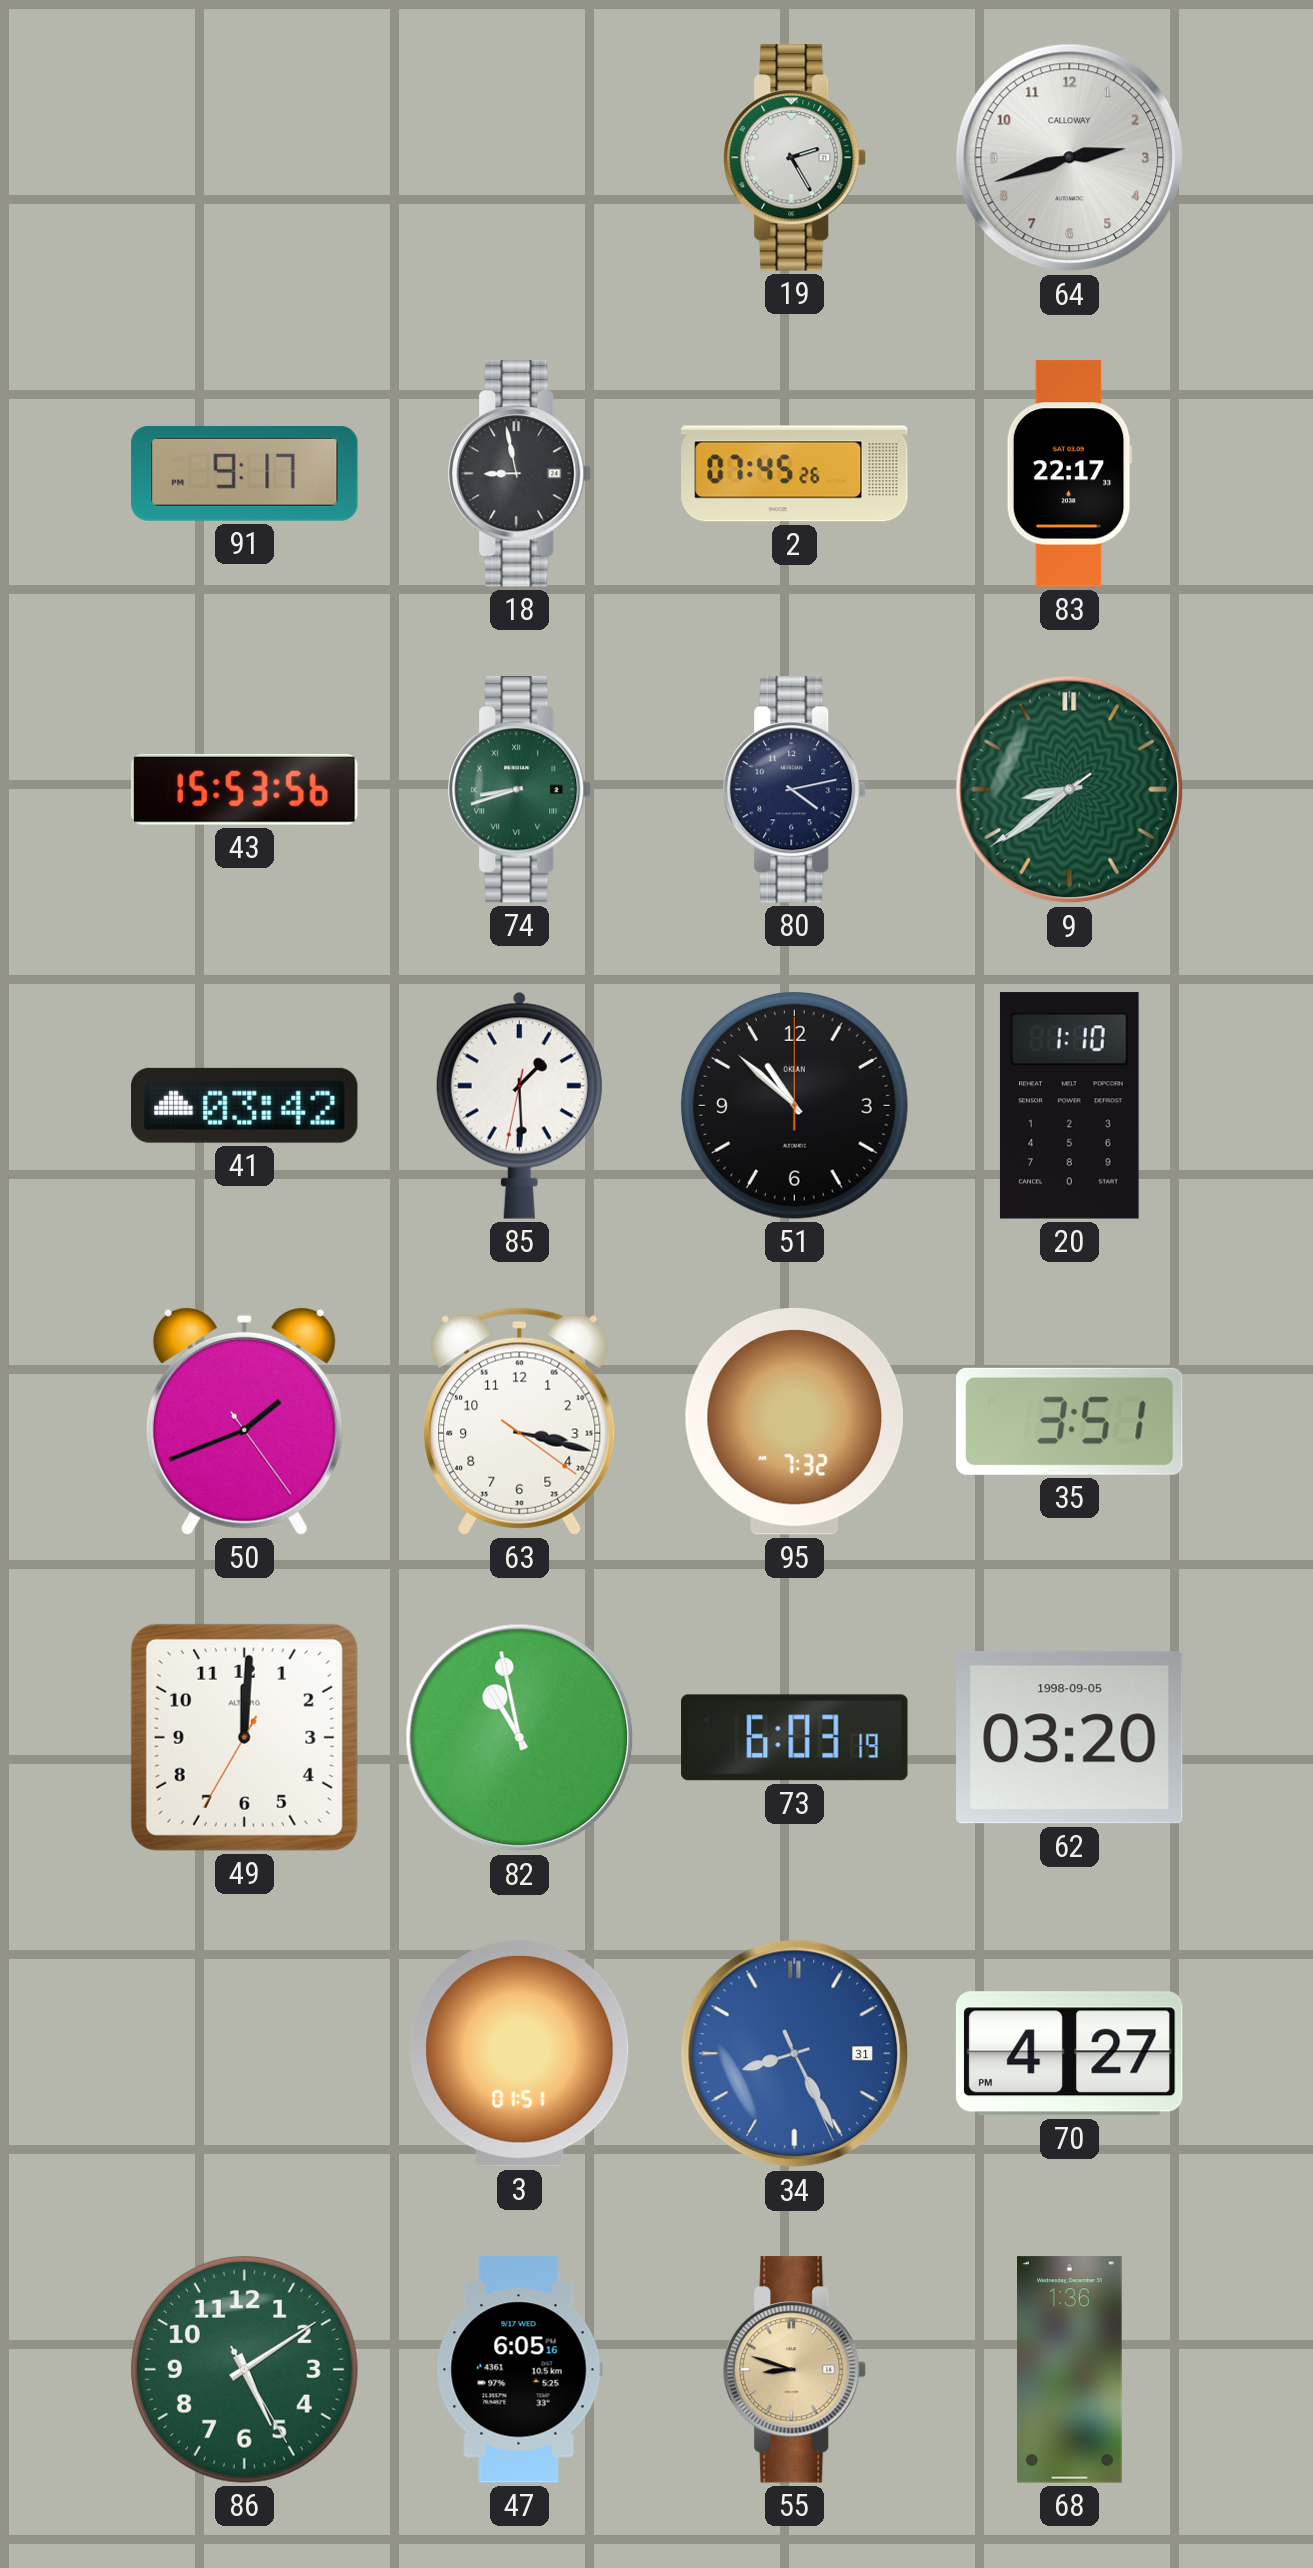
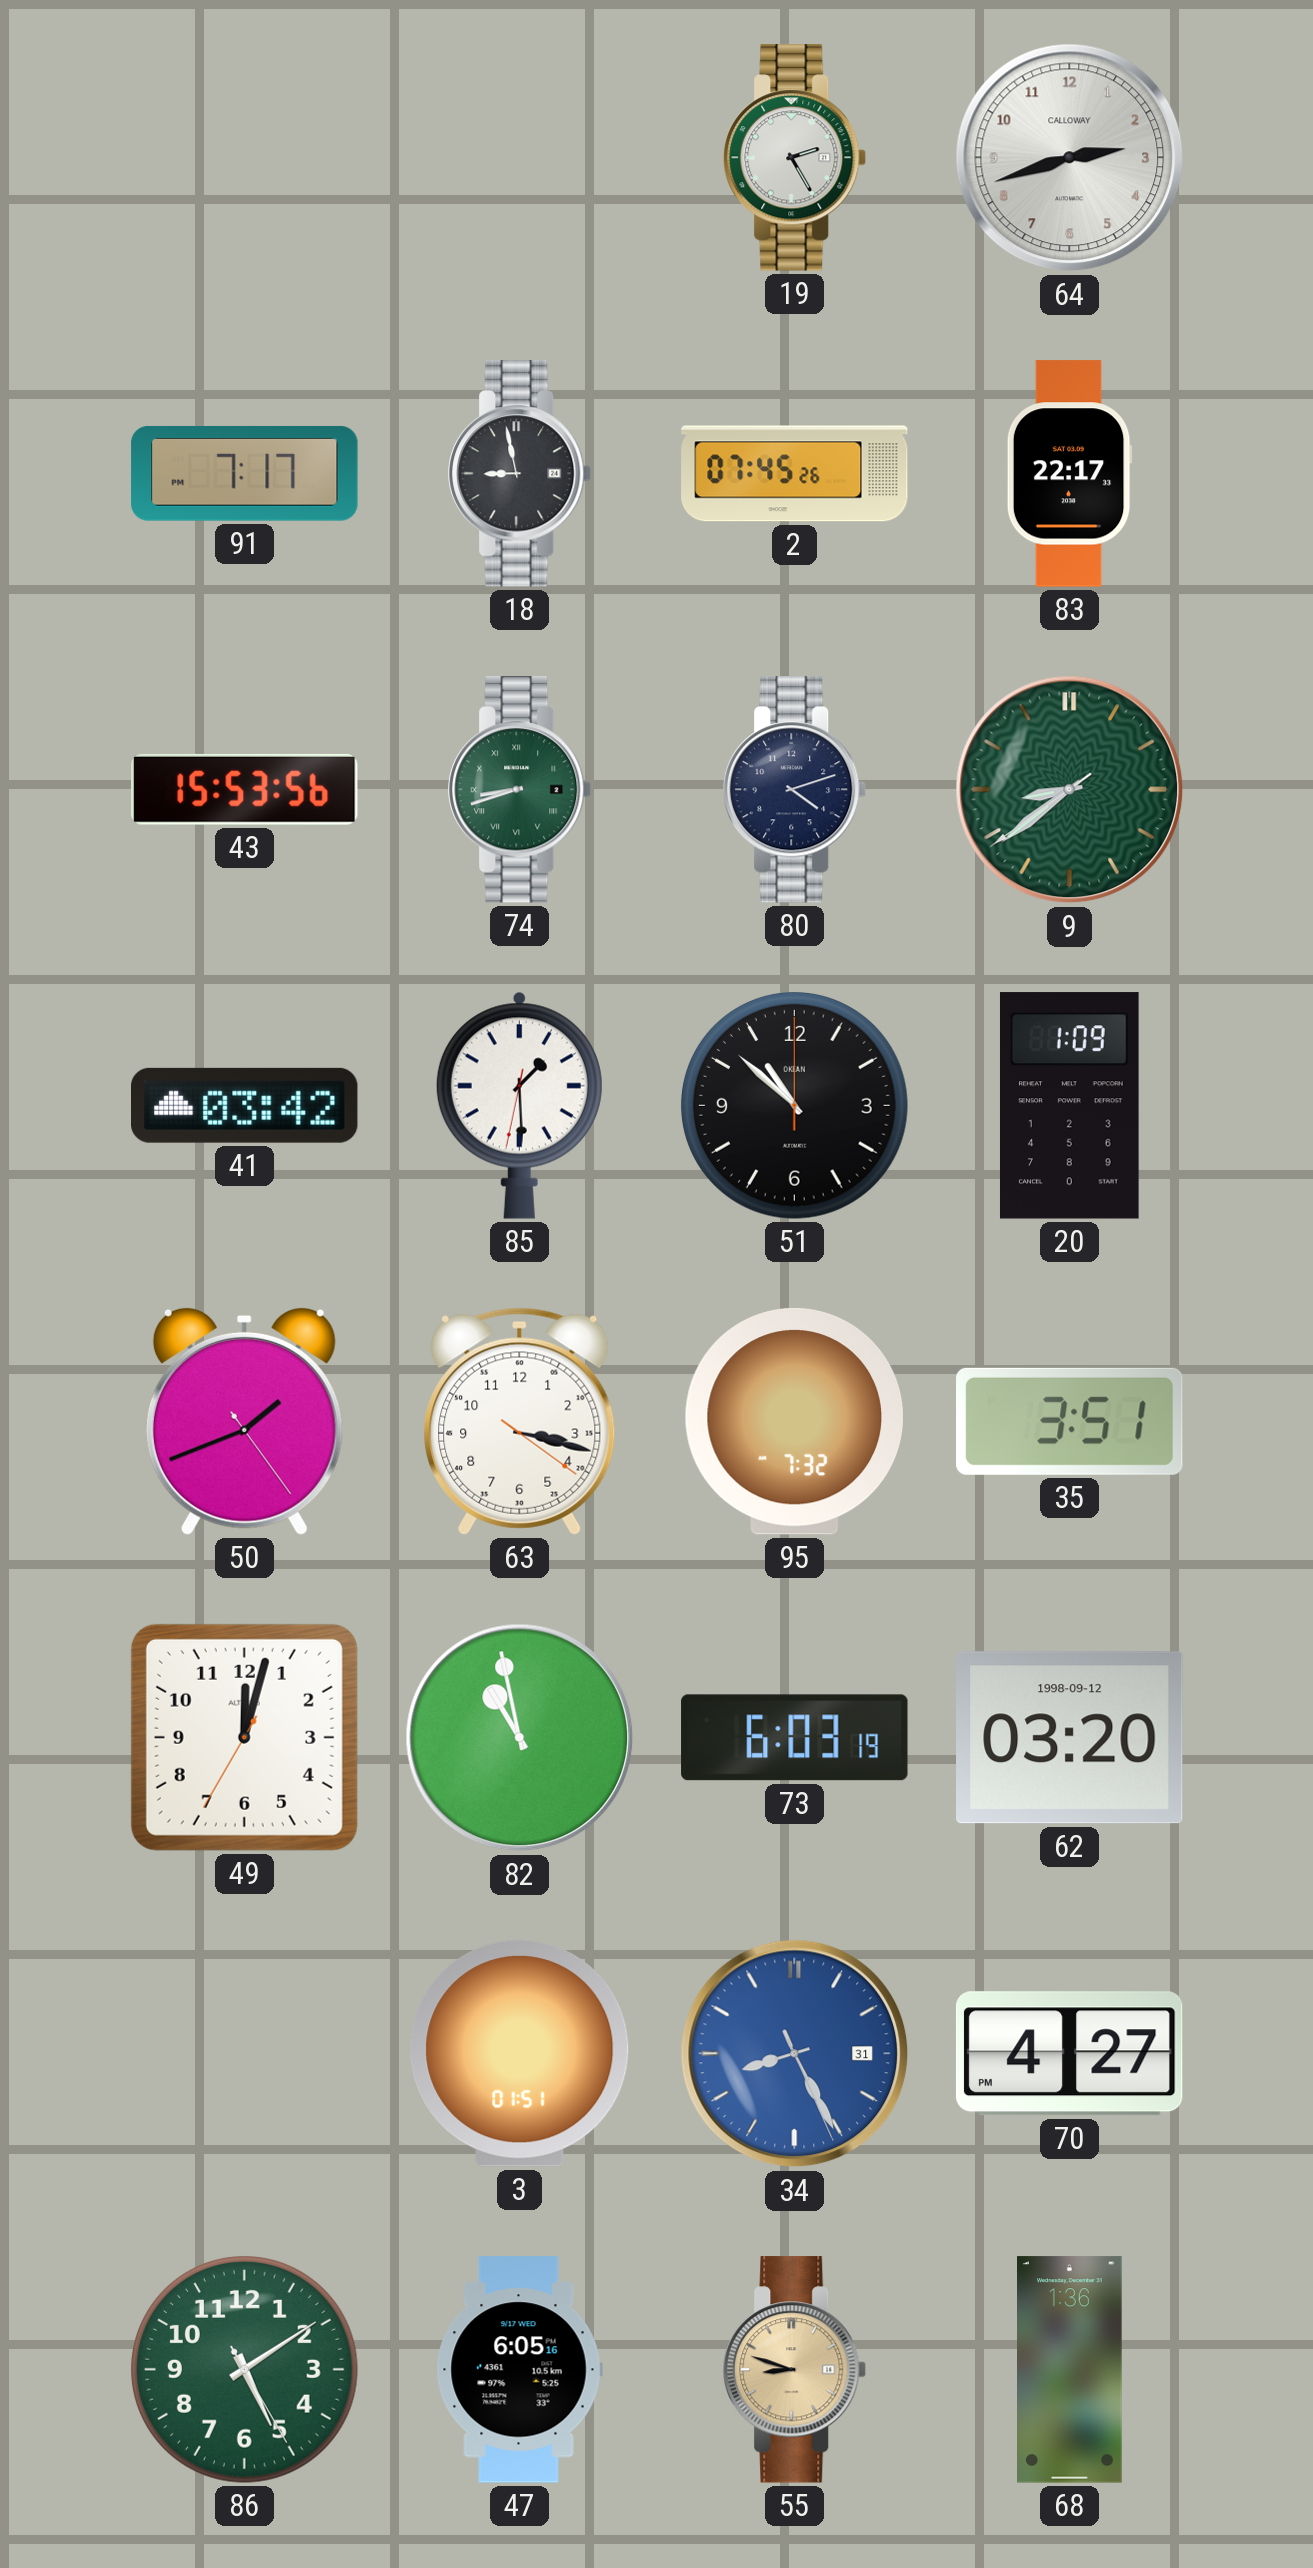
91: 9:17 -> 7:17
80: 4:13 -> 4:12
20: 1:10 -> 1:09
49: 12:00 -> 12:02
62 date: 1998-09-05 -> 1998-09-12
